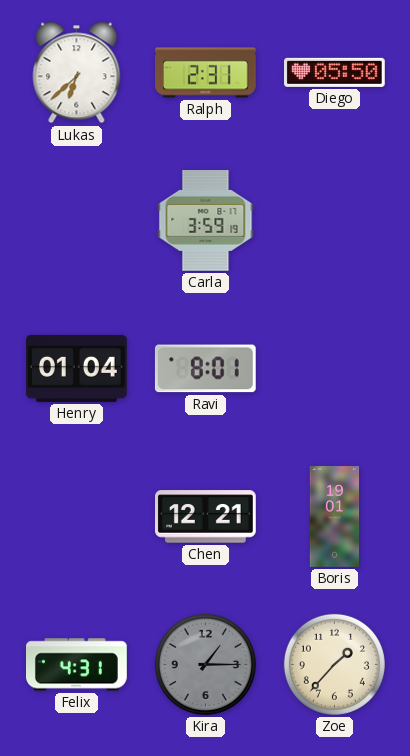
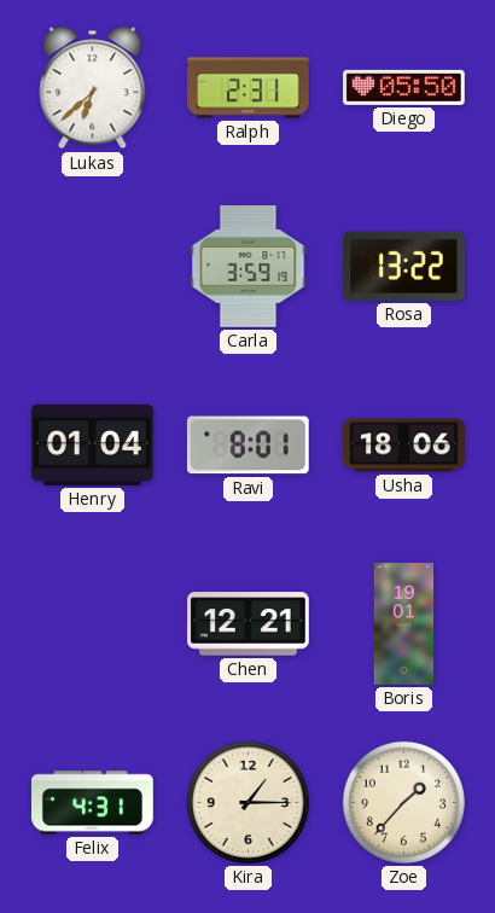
Rosa: none -> 13:22
Usha: none -> 18:06
Kira dial: grey -> cream
